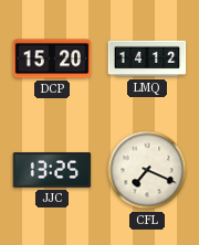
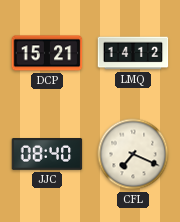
DCP: 15:20 -> 15:21
JJC: 13:25 -> 08:40
